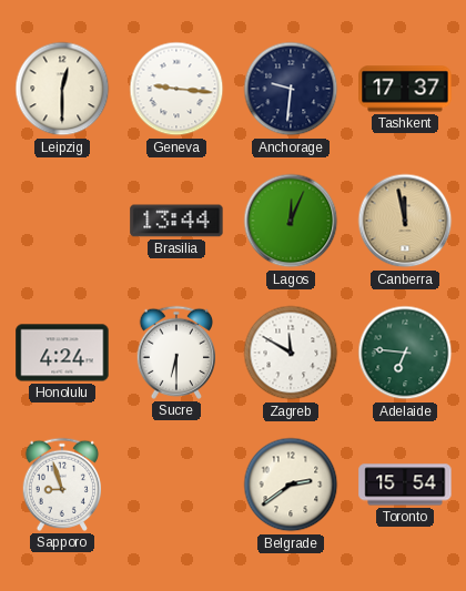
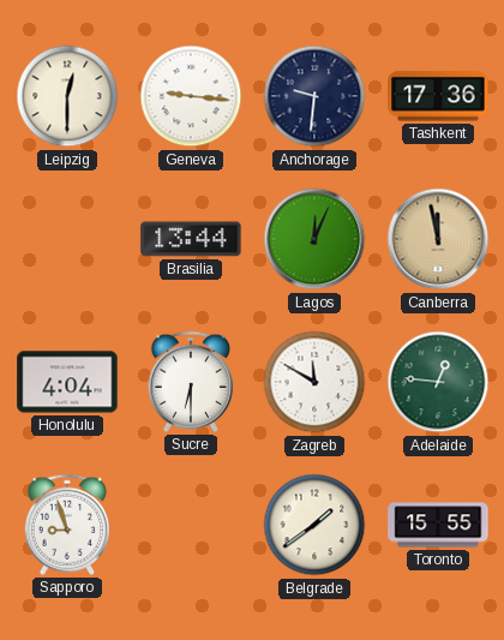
Tashkent: 17:37 -> 17:36
Honolulu: 4:24 -> 4:04
Adelaide: 6:46 -> 12:46
Belgrade: 2:39 -> 1:39
Toronto: 15:54 -> 15:55
